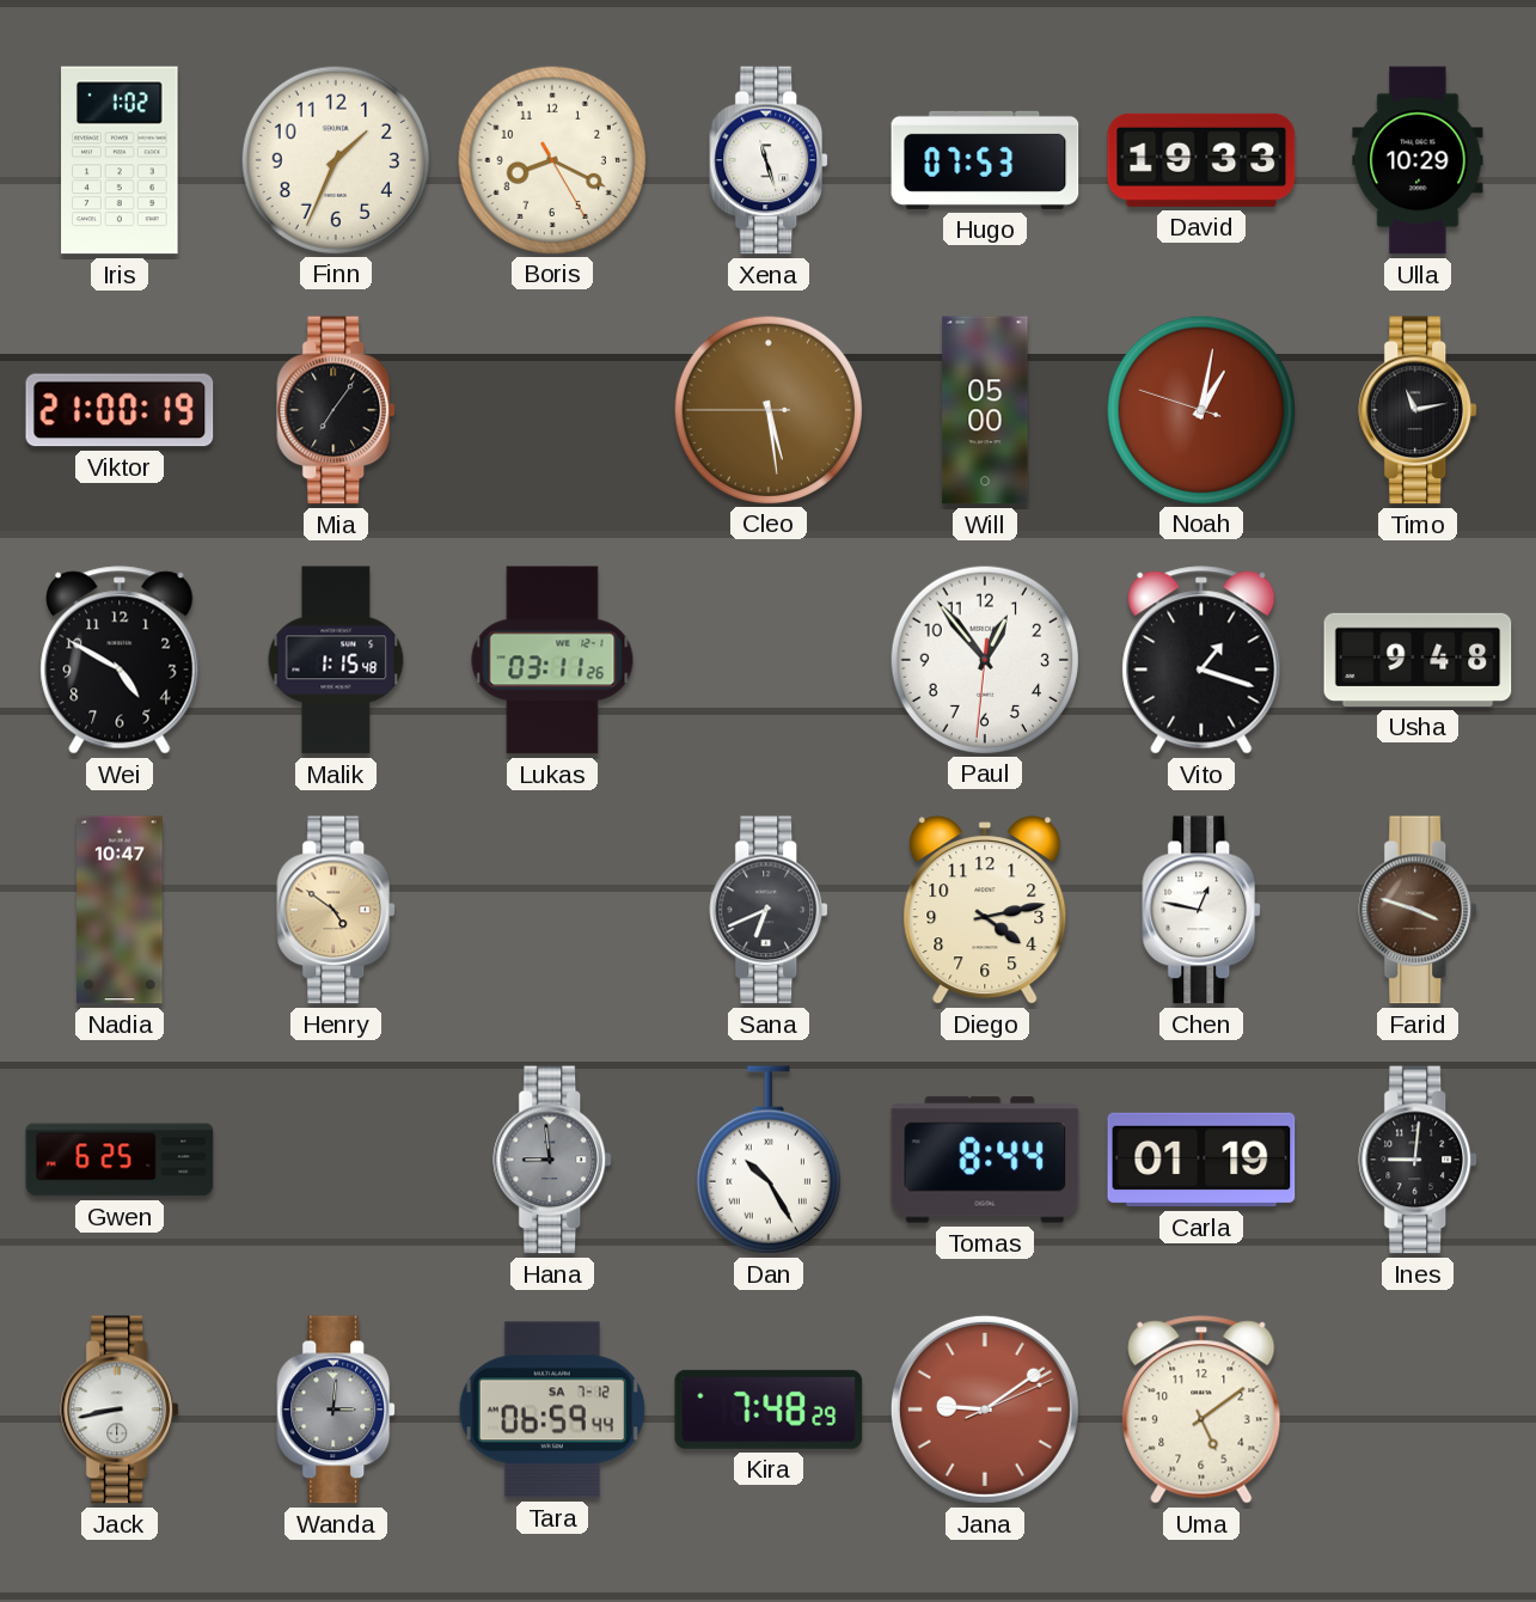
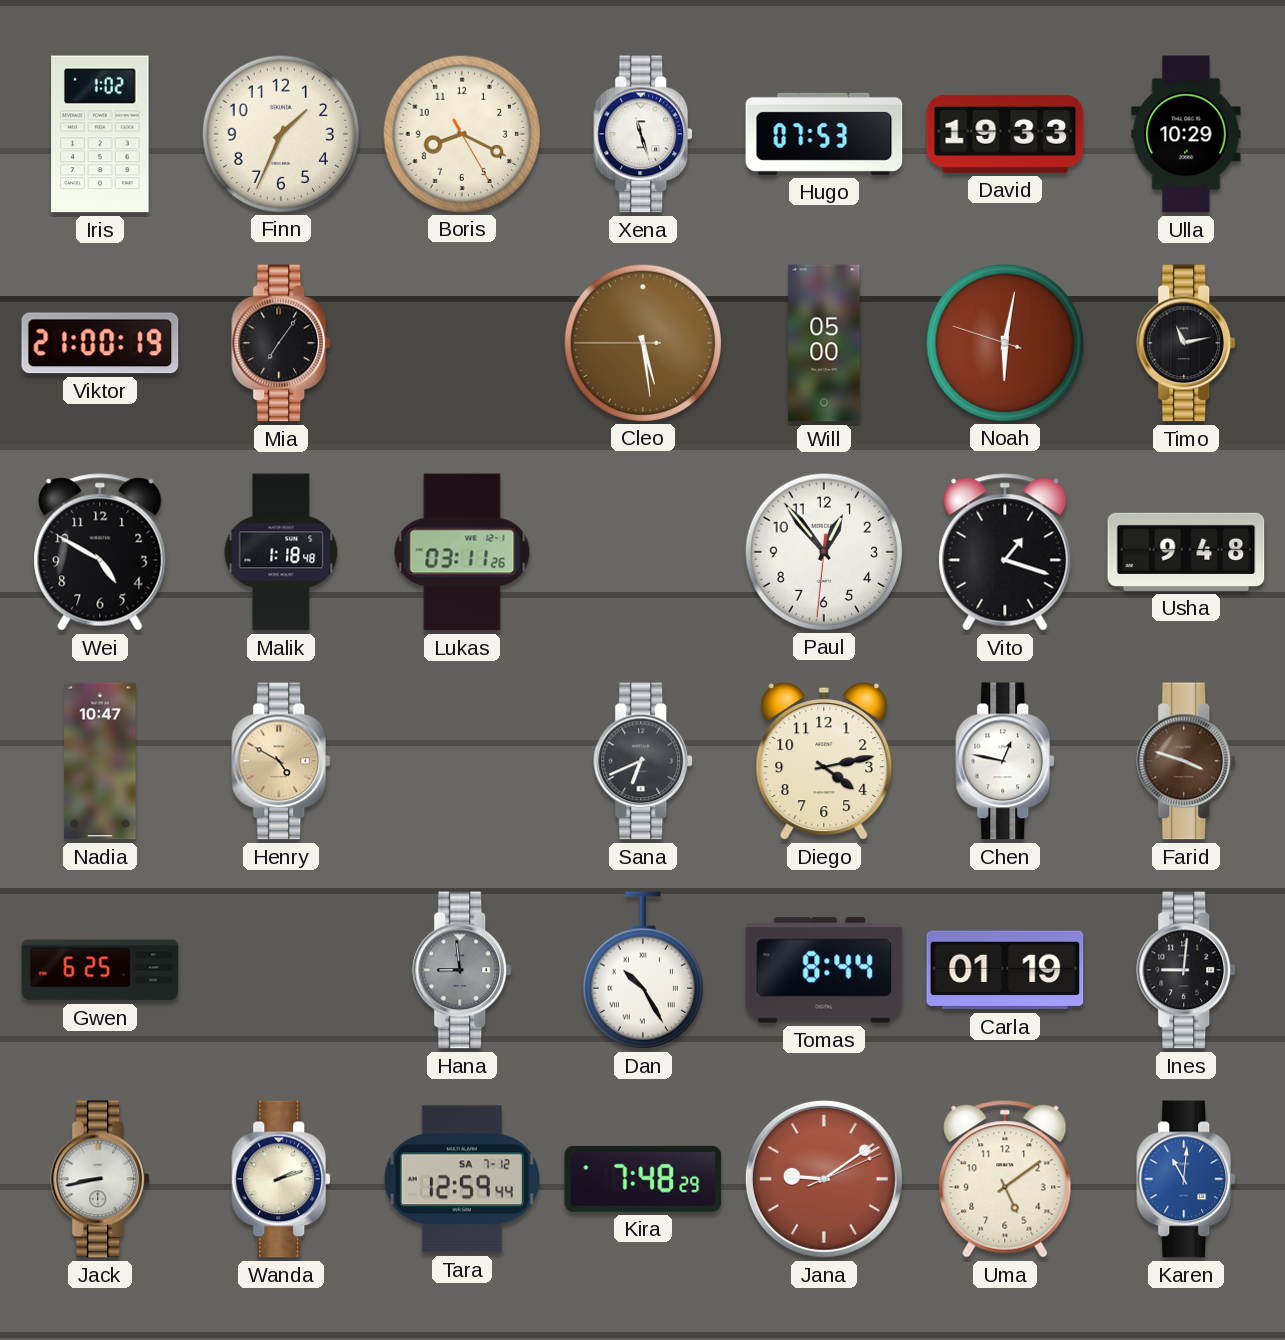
Noah: 1:01 -> 6:01
Malik: 1:15 -> 1:18
Henry: 4:51 -> 4:50
Wanda: 3:01 -> 2:12
Wanda dial: grey -> cream
Tara: 06:59 -> 12:59
Karen: none -> 11:01
